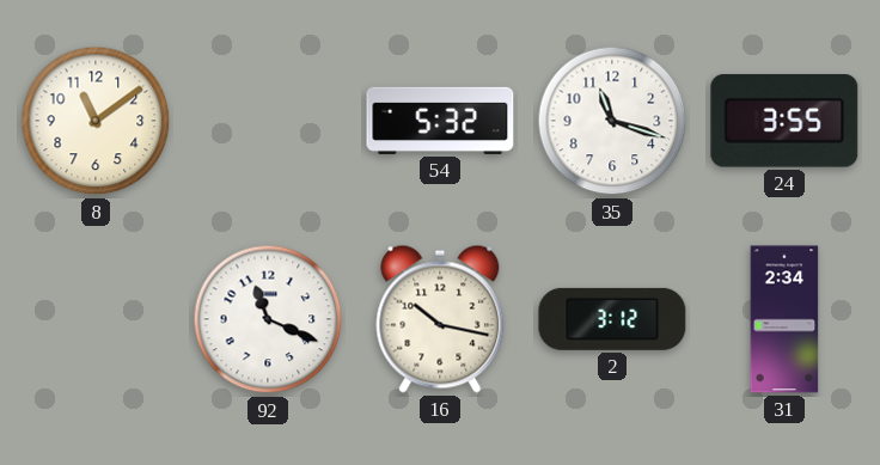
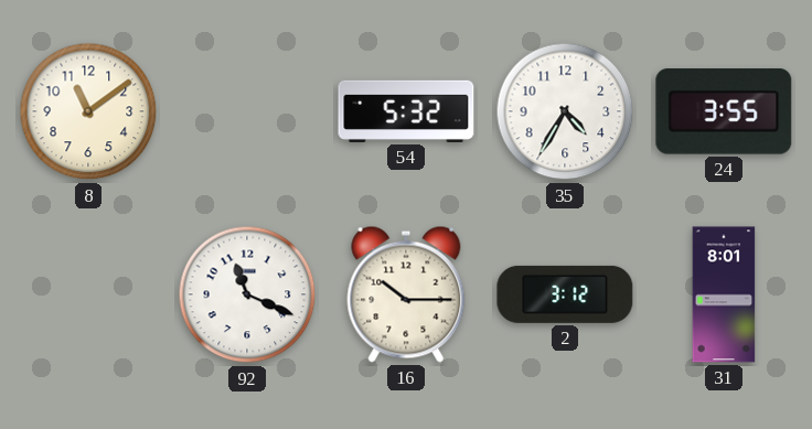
35: 11:18 -> 4:35
16: 10:17 -> 10:15
31: 2:34 -> 8:01
